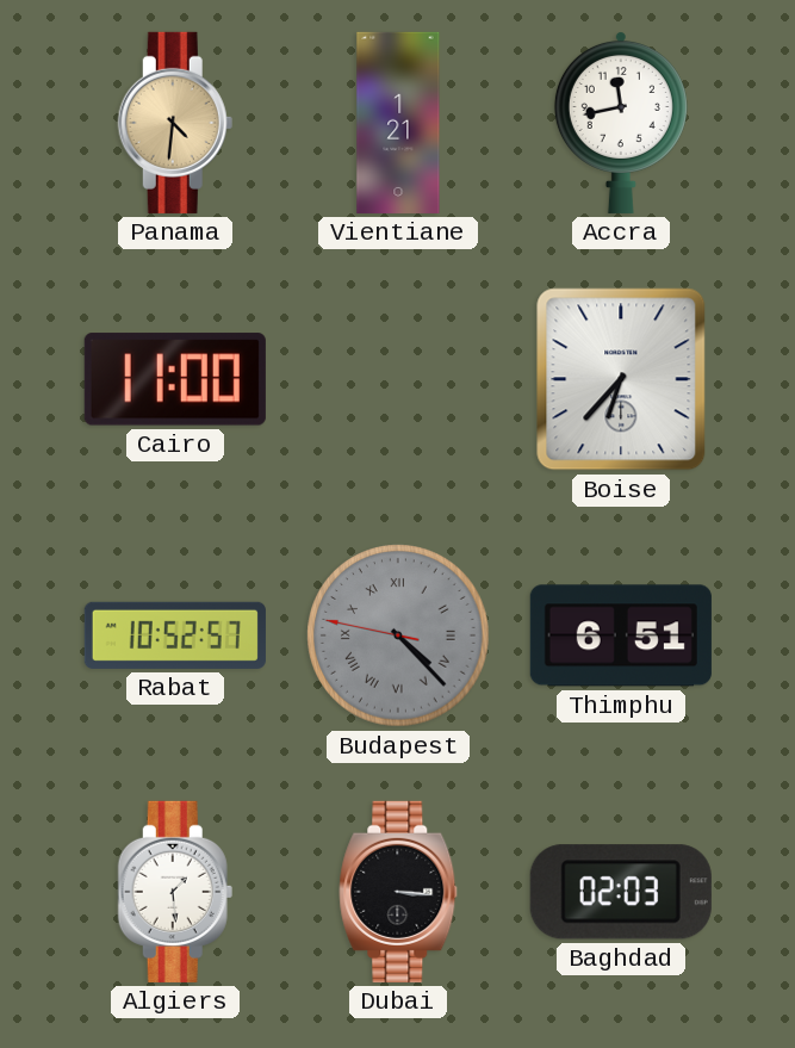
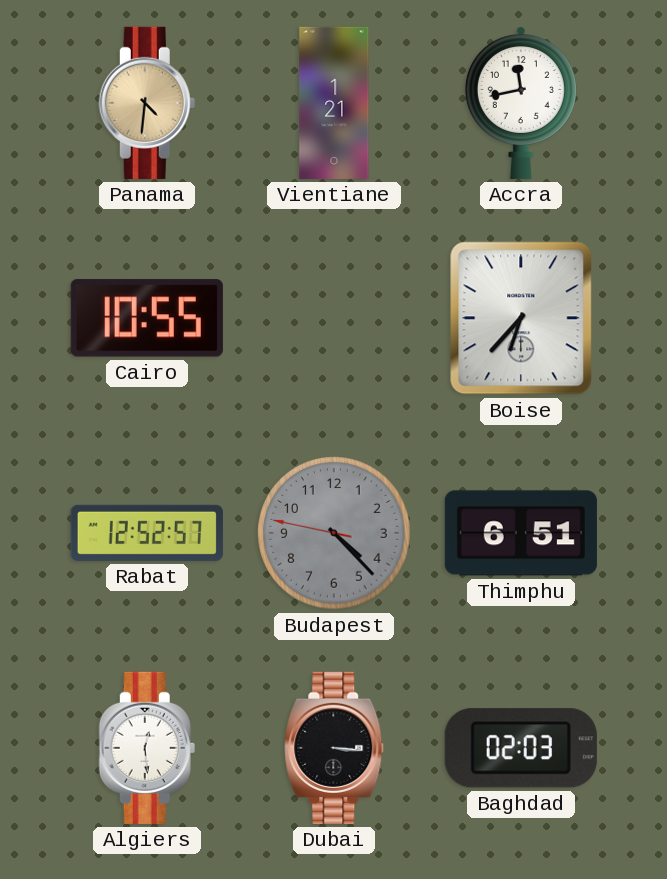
Cairo: 11:00 -> 10:55
Rabat: 10:52 -> 12:52
Budapest numerals: Roman -> Arabic
Algiers: 1:29 -> 12:29
